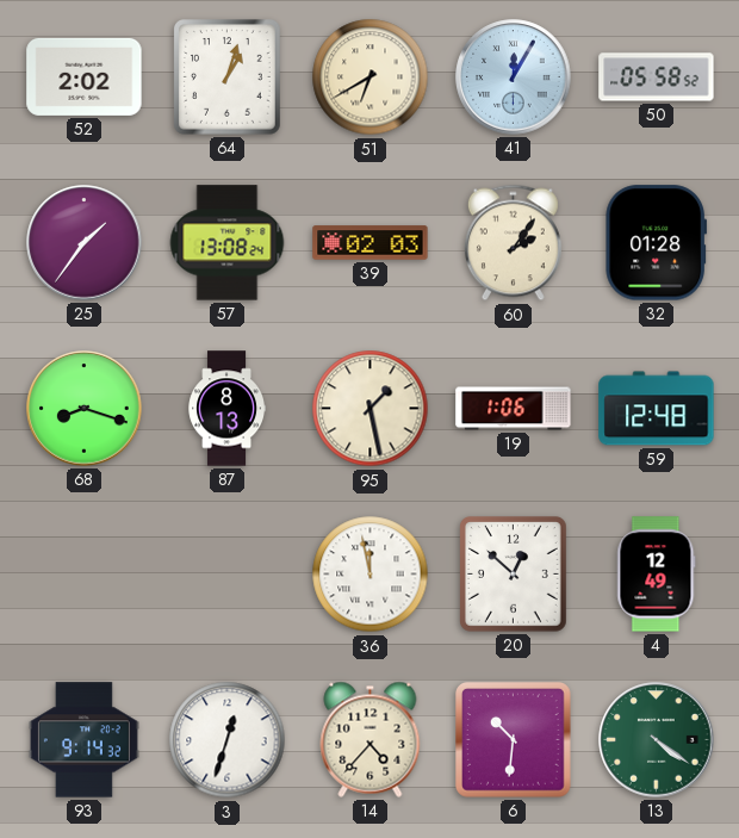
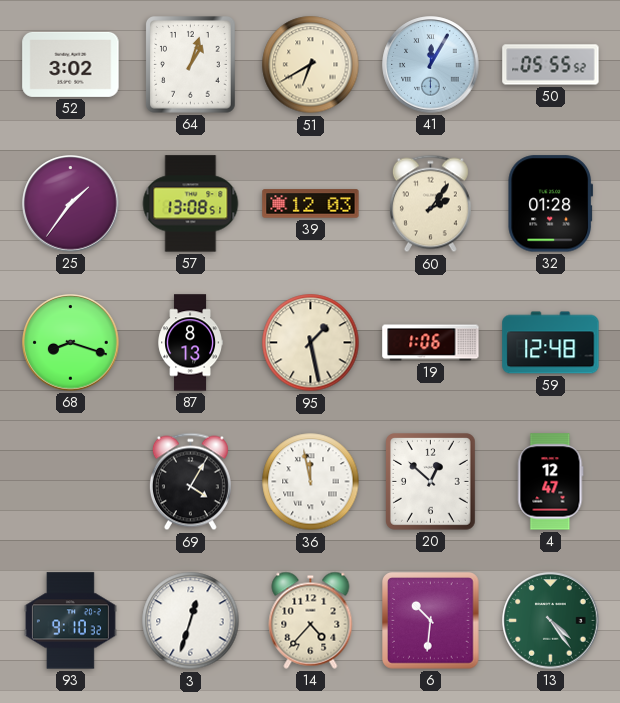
52: 2:02 -> 3:02
50: 05:58 -> 05:55
57: 13:08:24 -> 13:08:51
39: 02:03 -> 12:03
69: none -> 4:05
4: 12:49 -> 12:47
93: 9:14 -> 9:10
13: 4:21 -> 4:24
